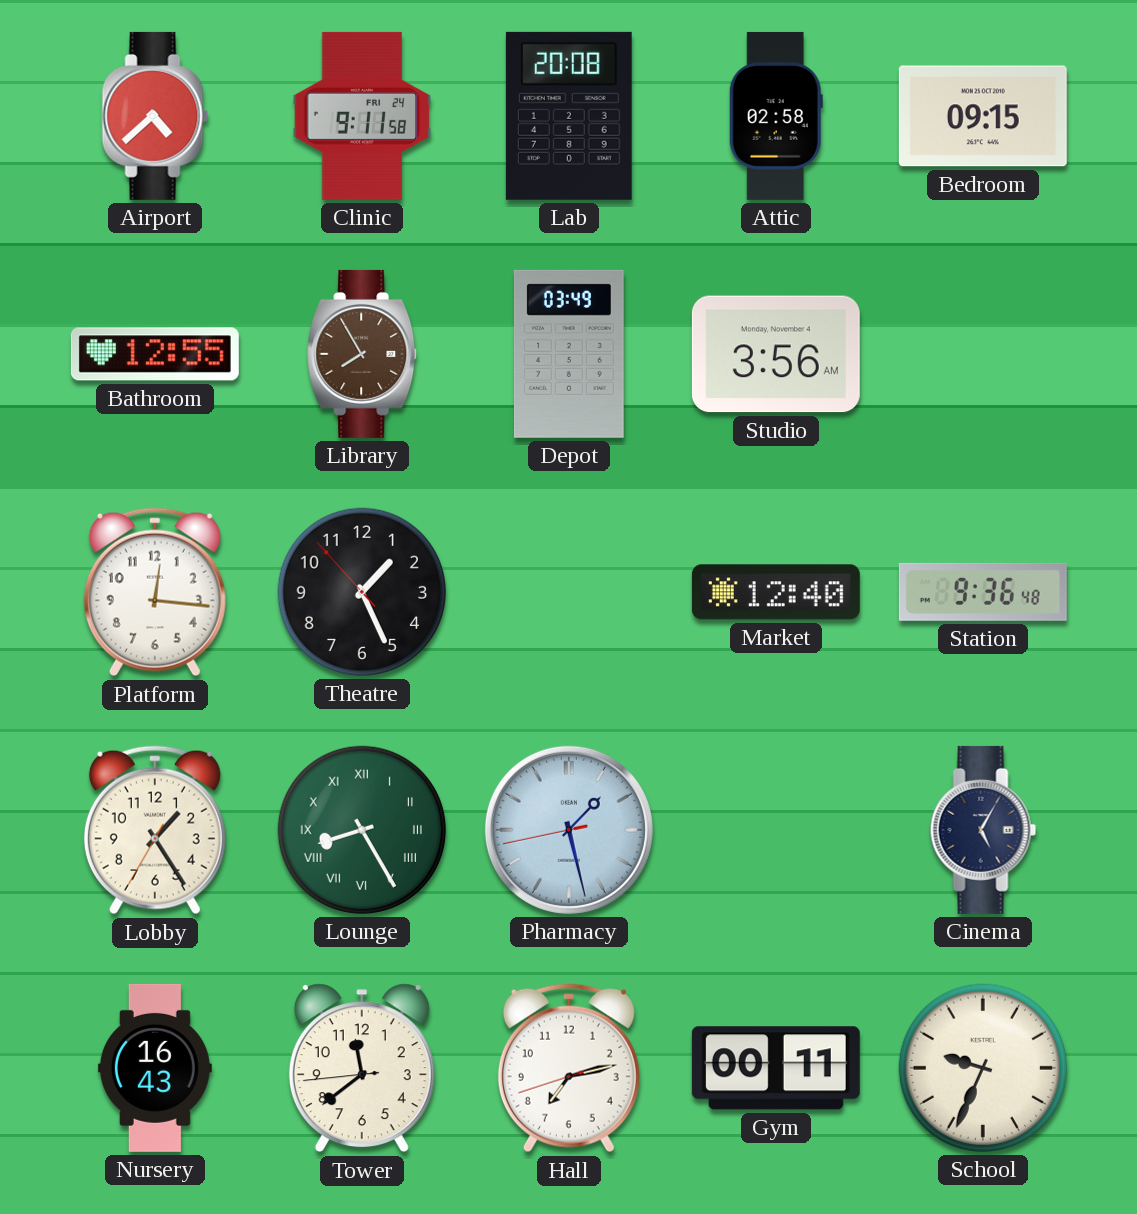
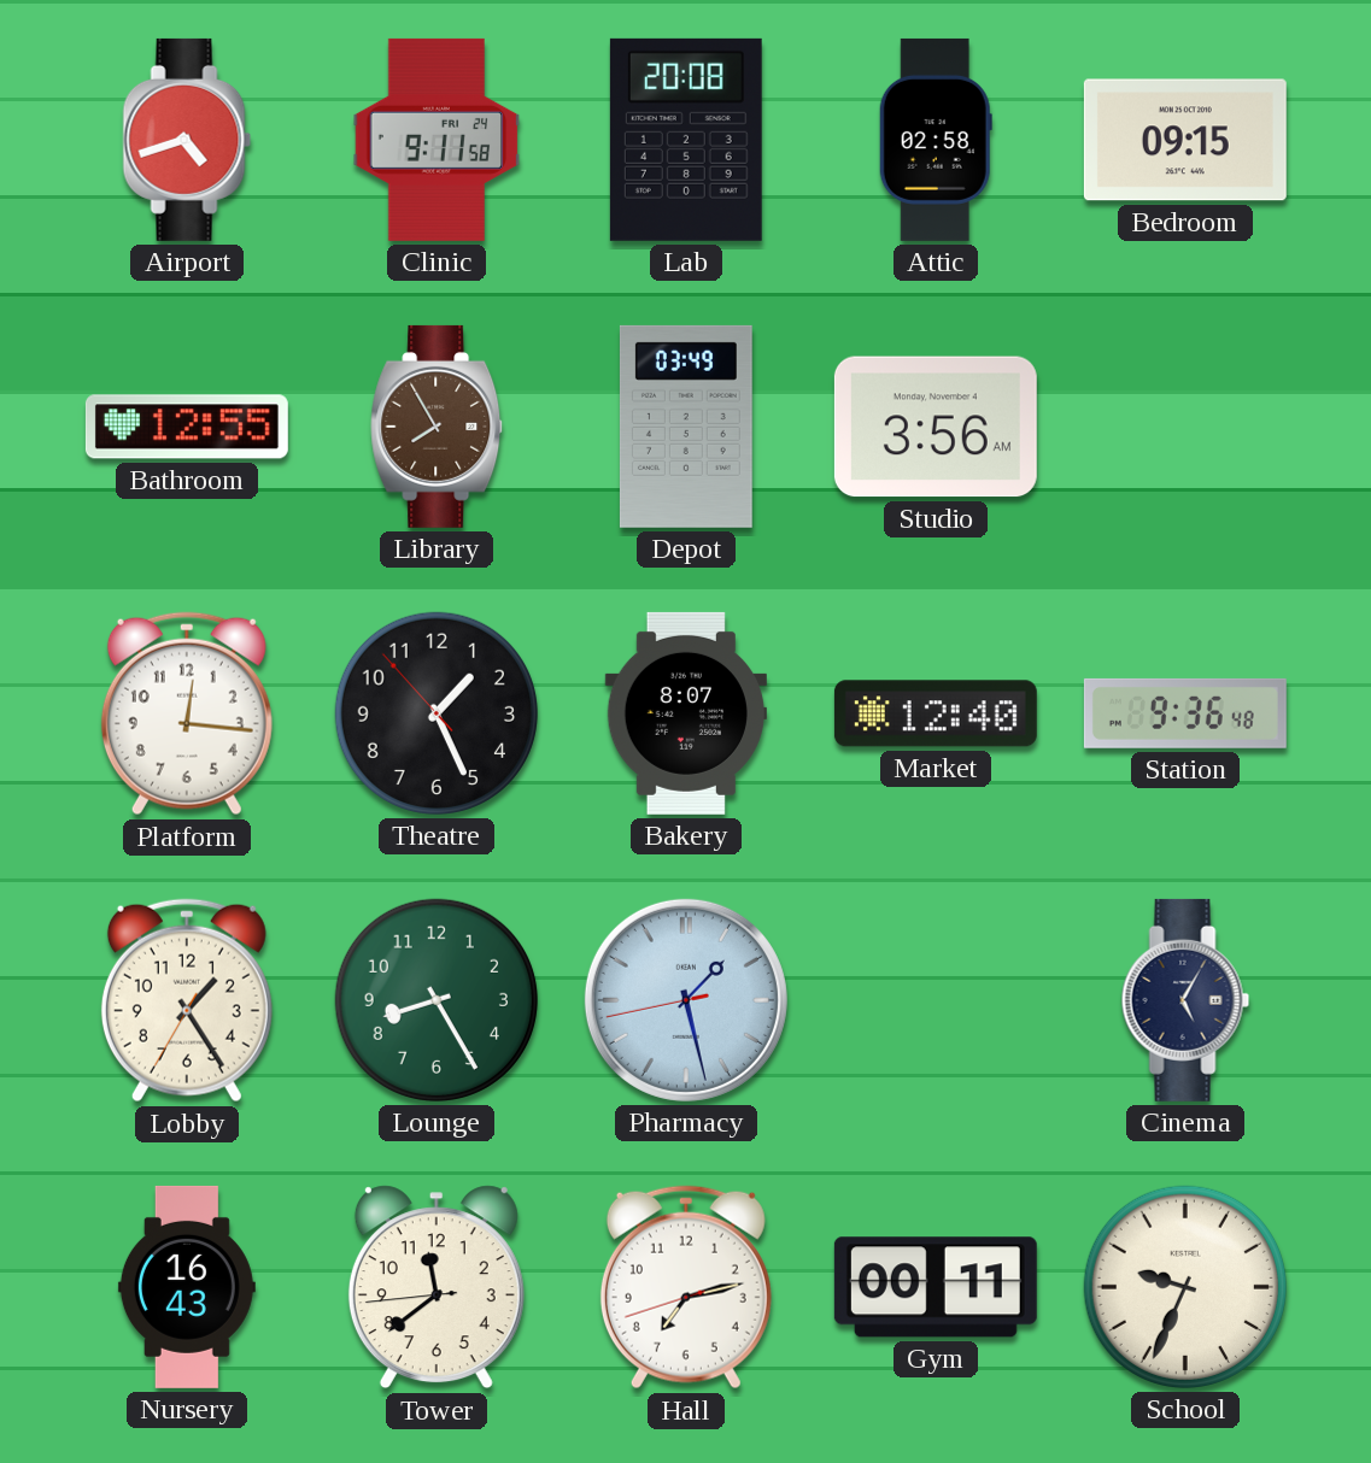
Airport: 4:38 -> 4:42
Bakery: none -> 8:07
Lounge numerals: Roman -> Arabic
